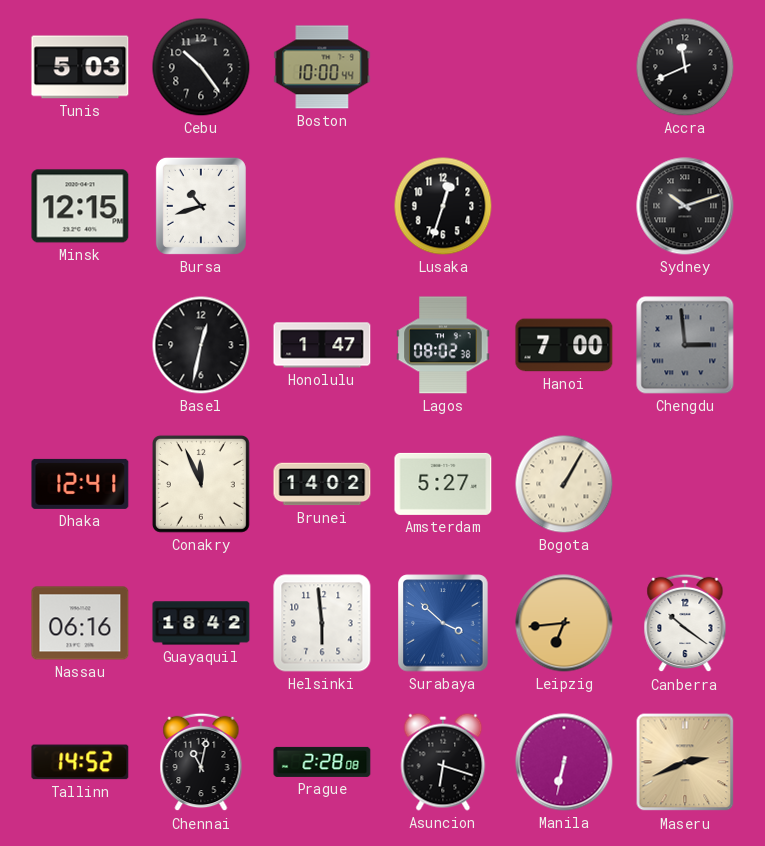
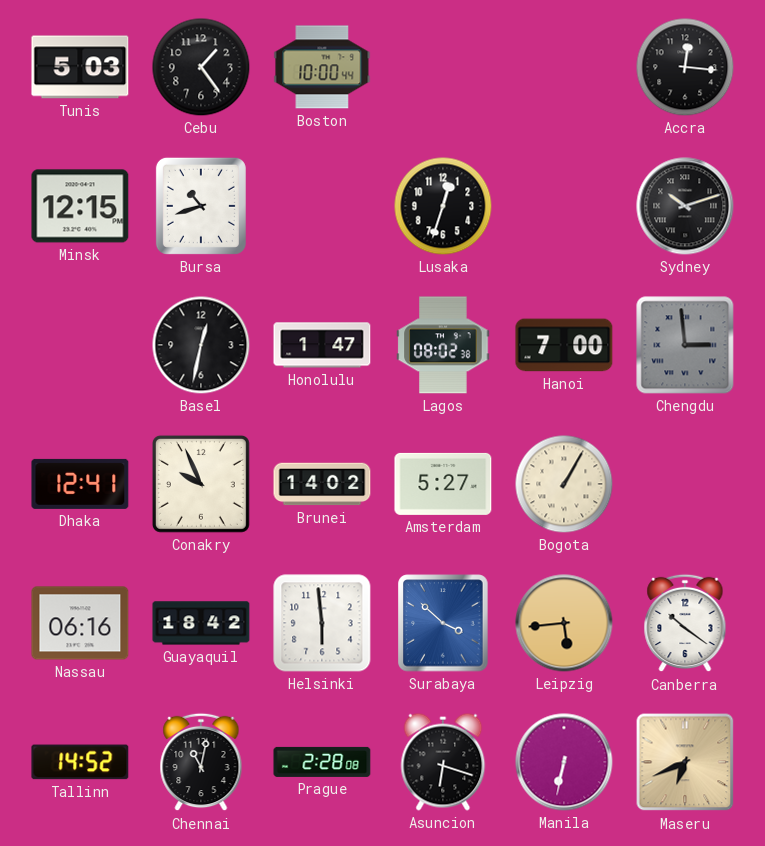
Cebu: 10:24 -> 1:24
Accra: 11:41 -> 12:16
Conakry: 11:56 -> 9:56
Leipzig: 6:44 -> 5:44
Maseru: 2:41 -> 6:41
